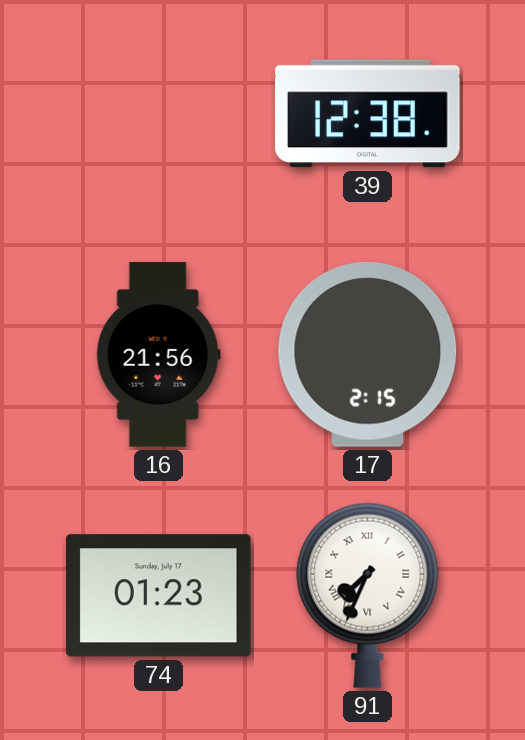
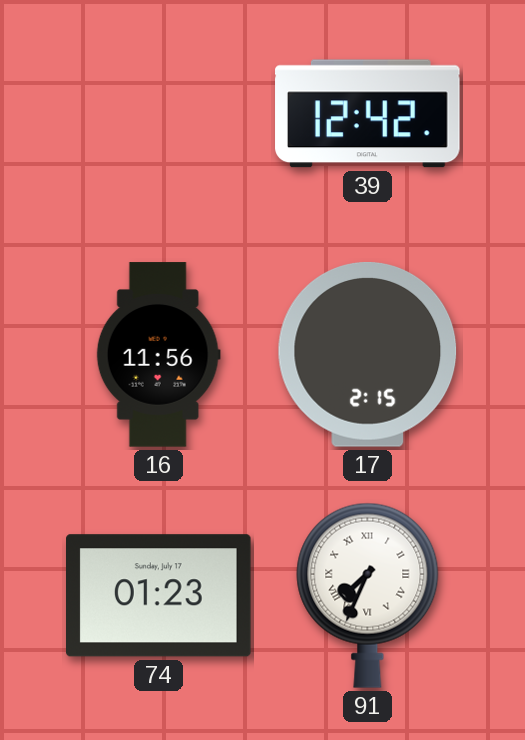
39: 12:38 -> 12:42
16: 21:56 -> 11:56
